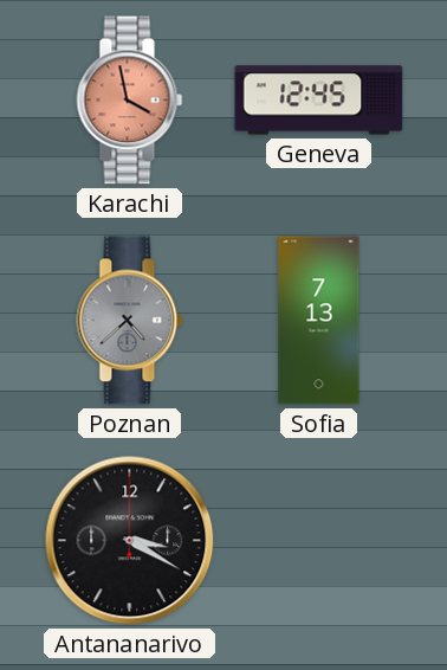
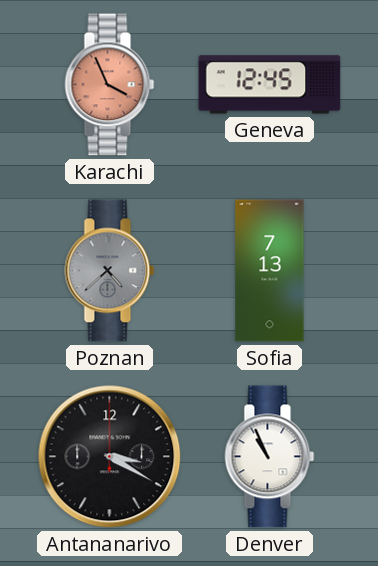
Karachi: 3:58 -> 3:56
Denver: none -> 10:56
